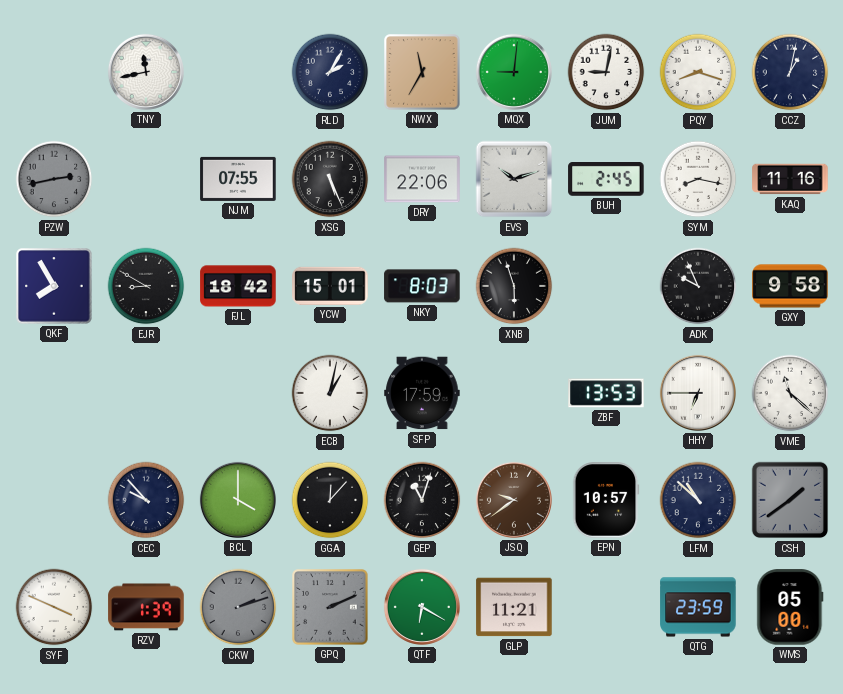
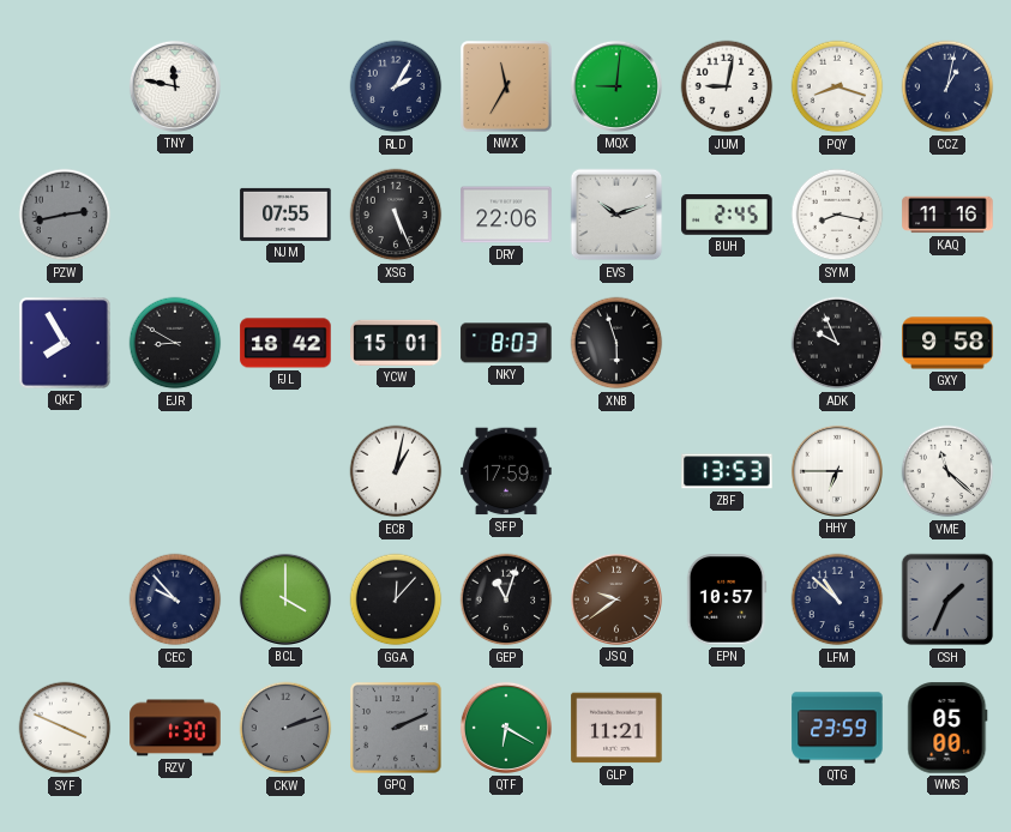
TNY: 11:43 -> 11:47
CSH: 1:39 -> 1:34
RZV: 1:39 -> 1:30
